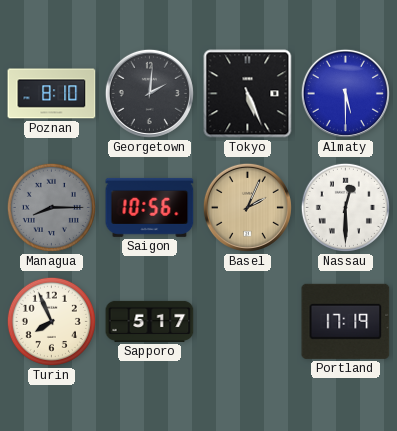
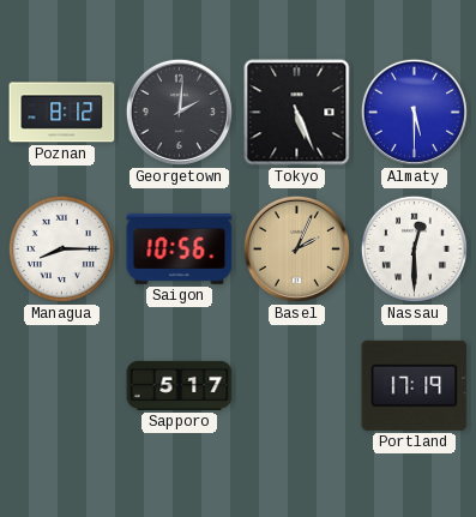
Poznan: 8:10 -> 8:12
Managua dial: grey -> white
Turin: 7:56 -> none
